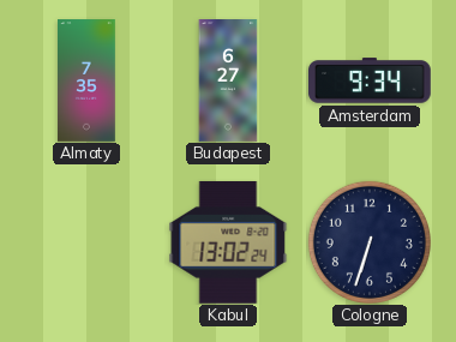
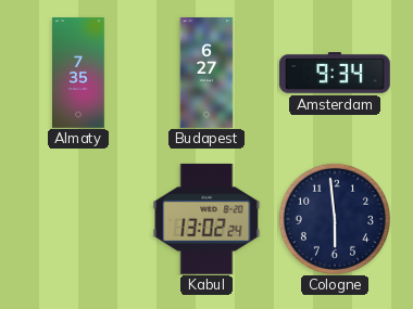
Cologne: 6:33 -> 5:59
